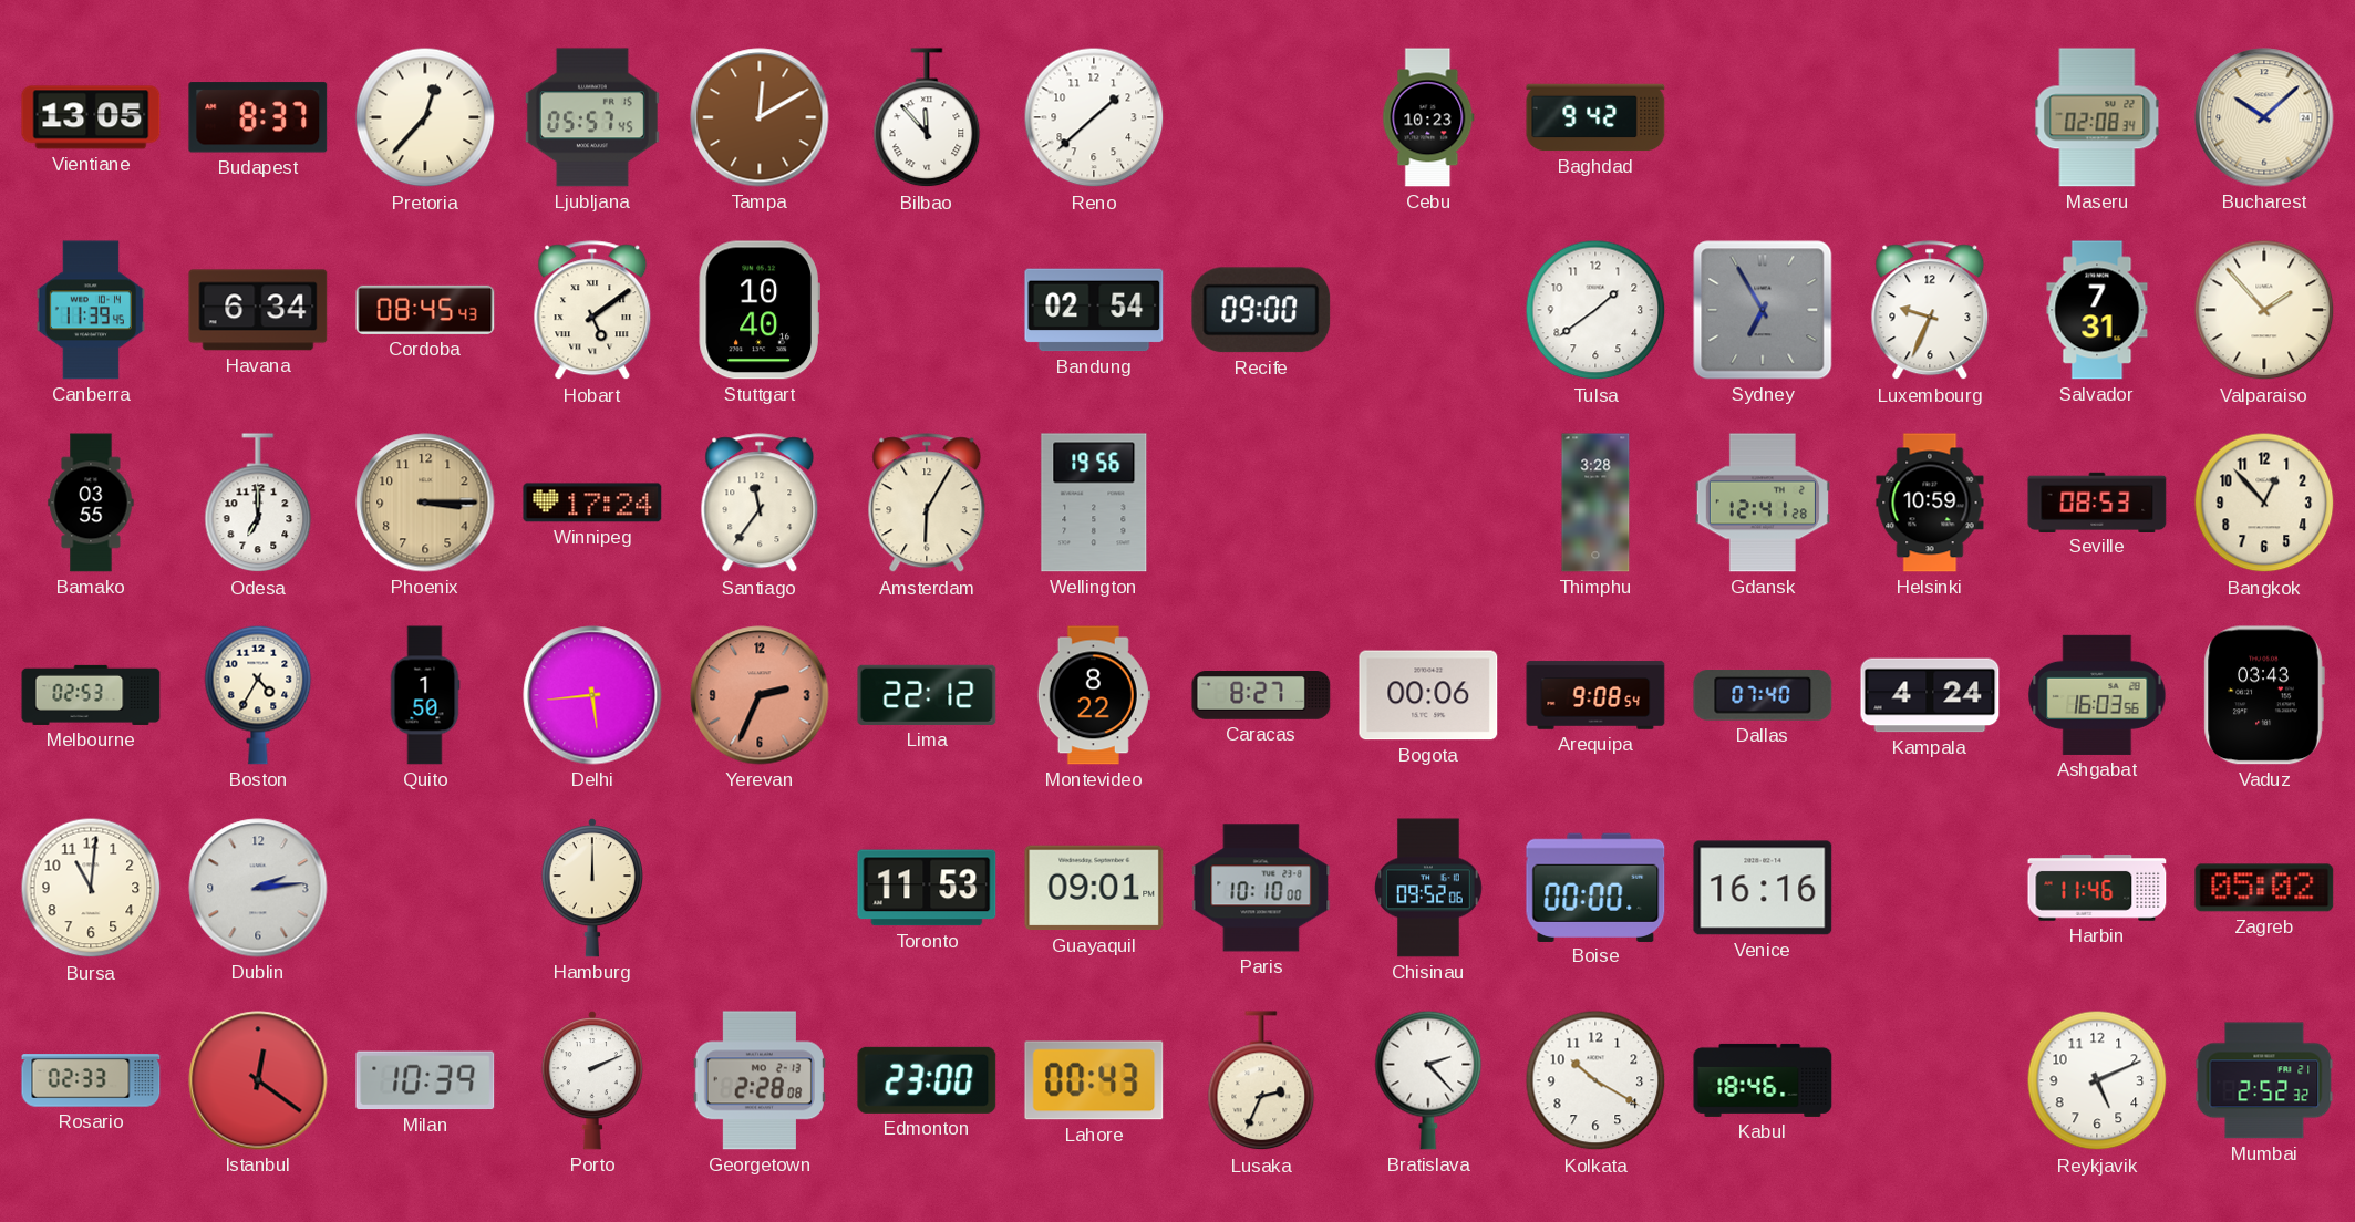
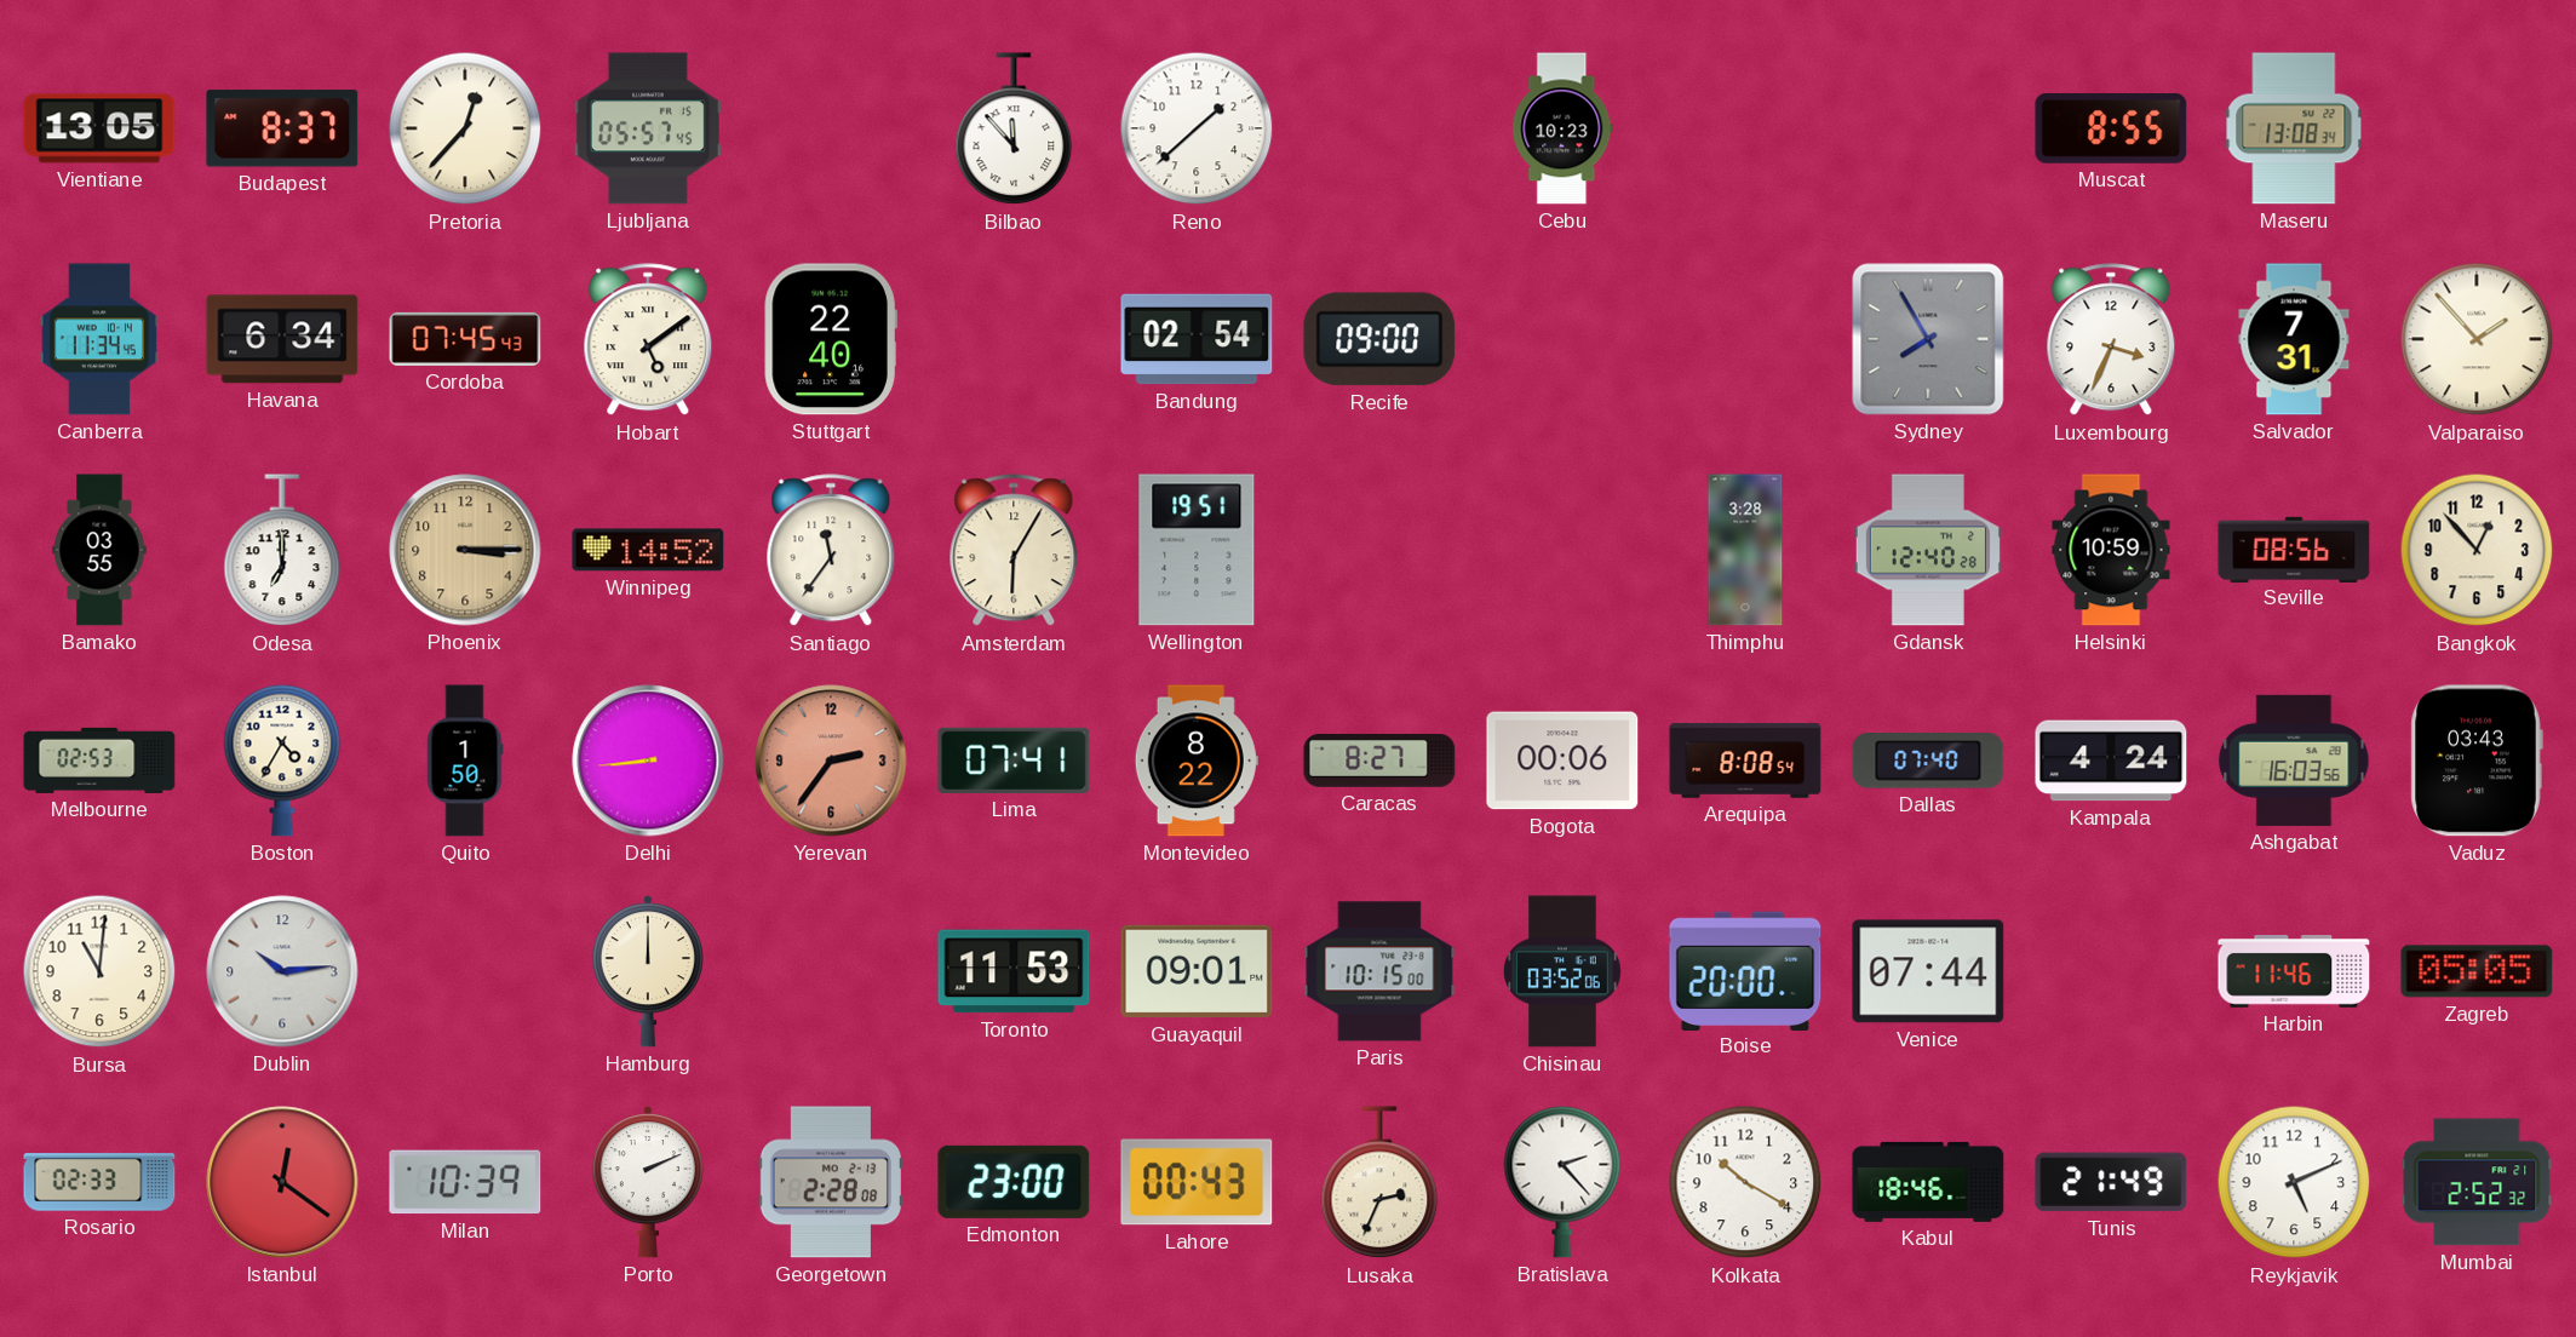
Tampa: 12:10 -> none
Baghdad: 9:42 -> none
Muscat: none -> 8:55
Maseru: 02:08 -> 13:08
Bucharest: 10:08 -> none
Canberra: 11:39 -> 11:34
Cordoba: 08:45 -> 07:45
Stuttgart: 10:40 -> 22:40
Tulsa: 1:39 -> none
Sydney: 6:55 -> 7:55
Luxembourg: 9:34 -> 3:34
Winnipeg: 17:24 -> 14:52
Wellington: 19:56 -> 19:51
Gdansk: 12:41 -> 12:40
Seville: 08:53 -> 08:56
Delhi: 5:44 -> 8:44
Yerevan: 2:34 -> 2:36
Lima: 22:12 -> 07:41
Arequipa: 9:08 -> 8:08
Dublin: 2:14 -> 10:14
Paris: 10:10 -> 10:15
Chisinau: 09:52 -> 03:52
Boise: 00:00 -> 20:00
Venice: 16:16 -> 07:44
Zagreb: 05:02 -> 05:05
Tunis: none -> 21:49
